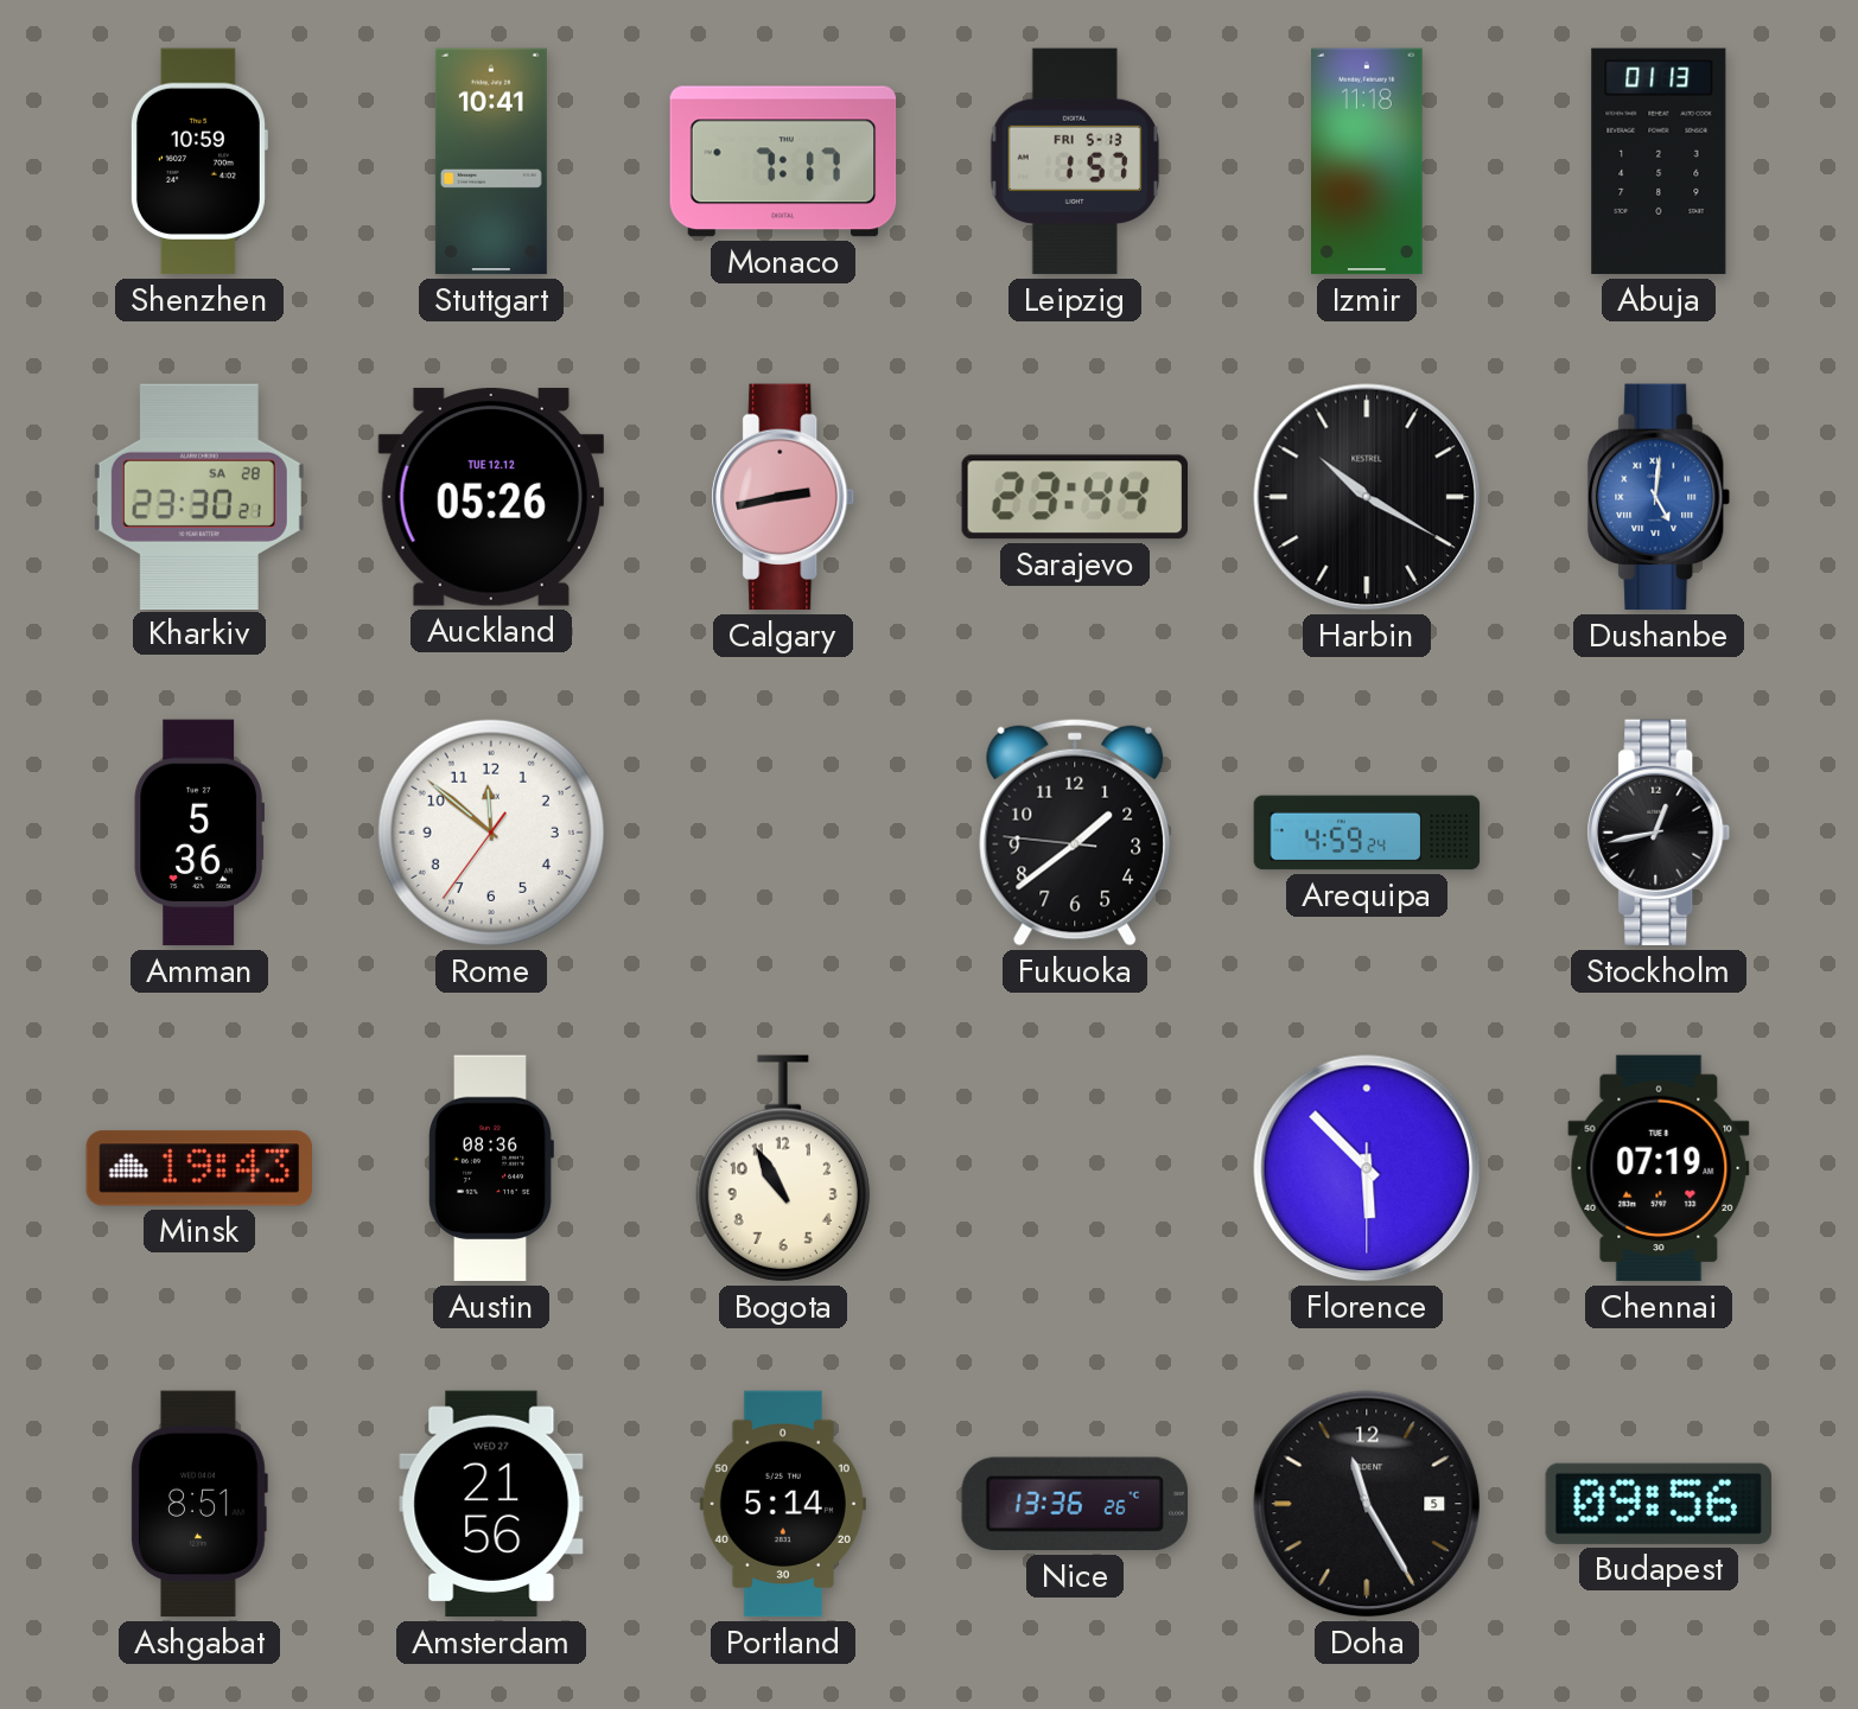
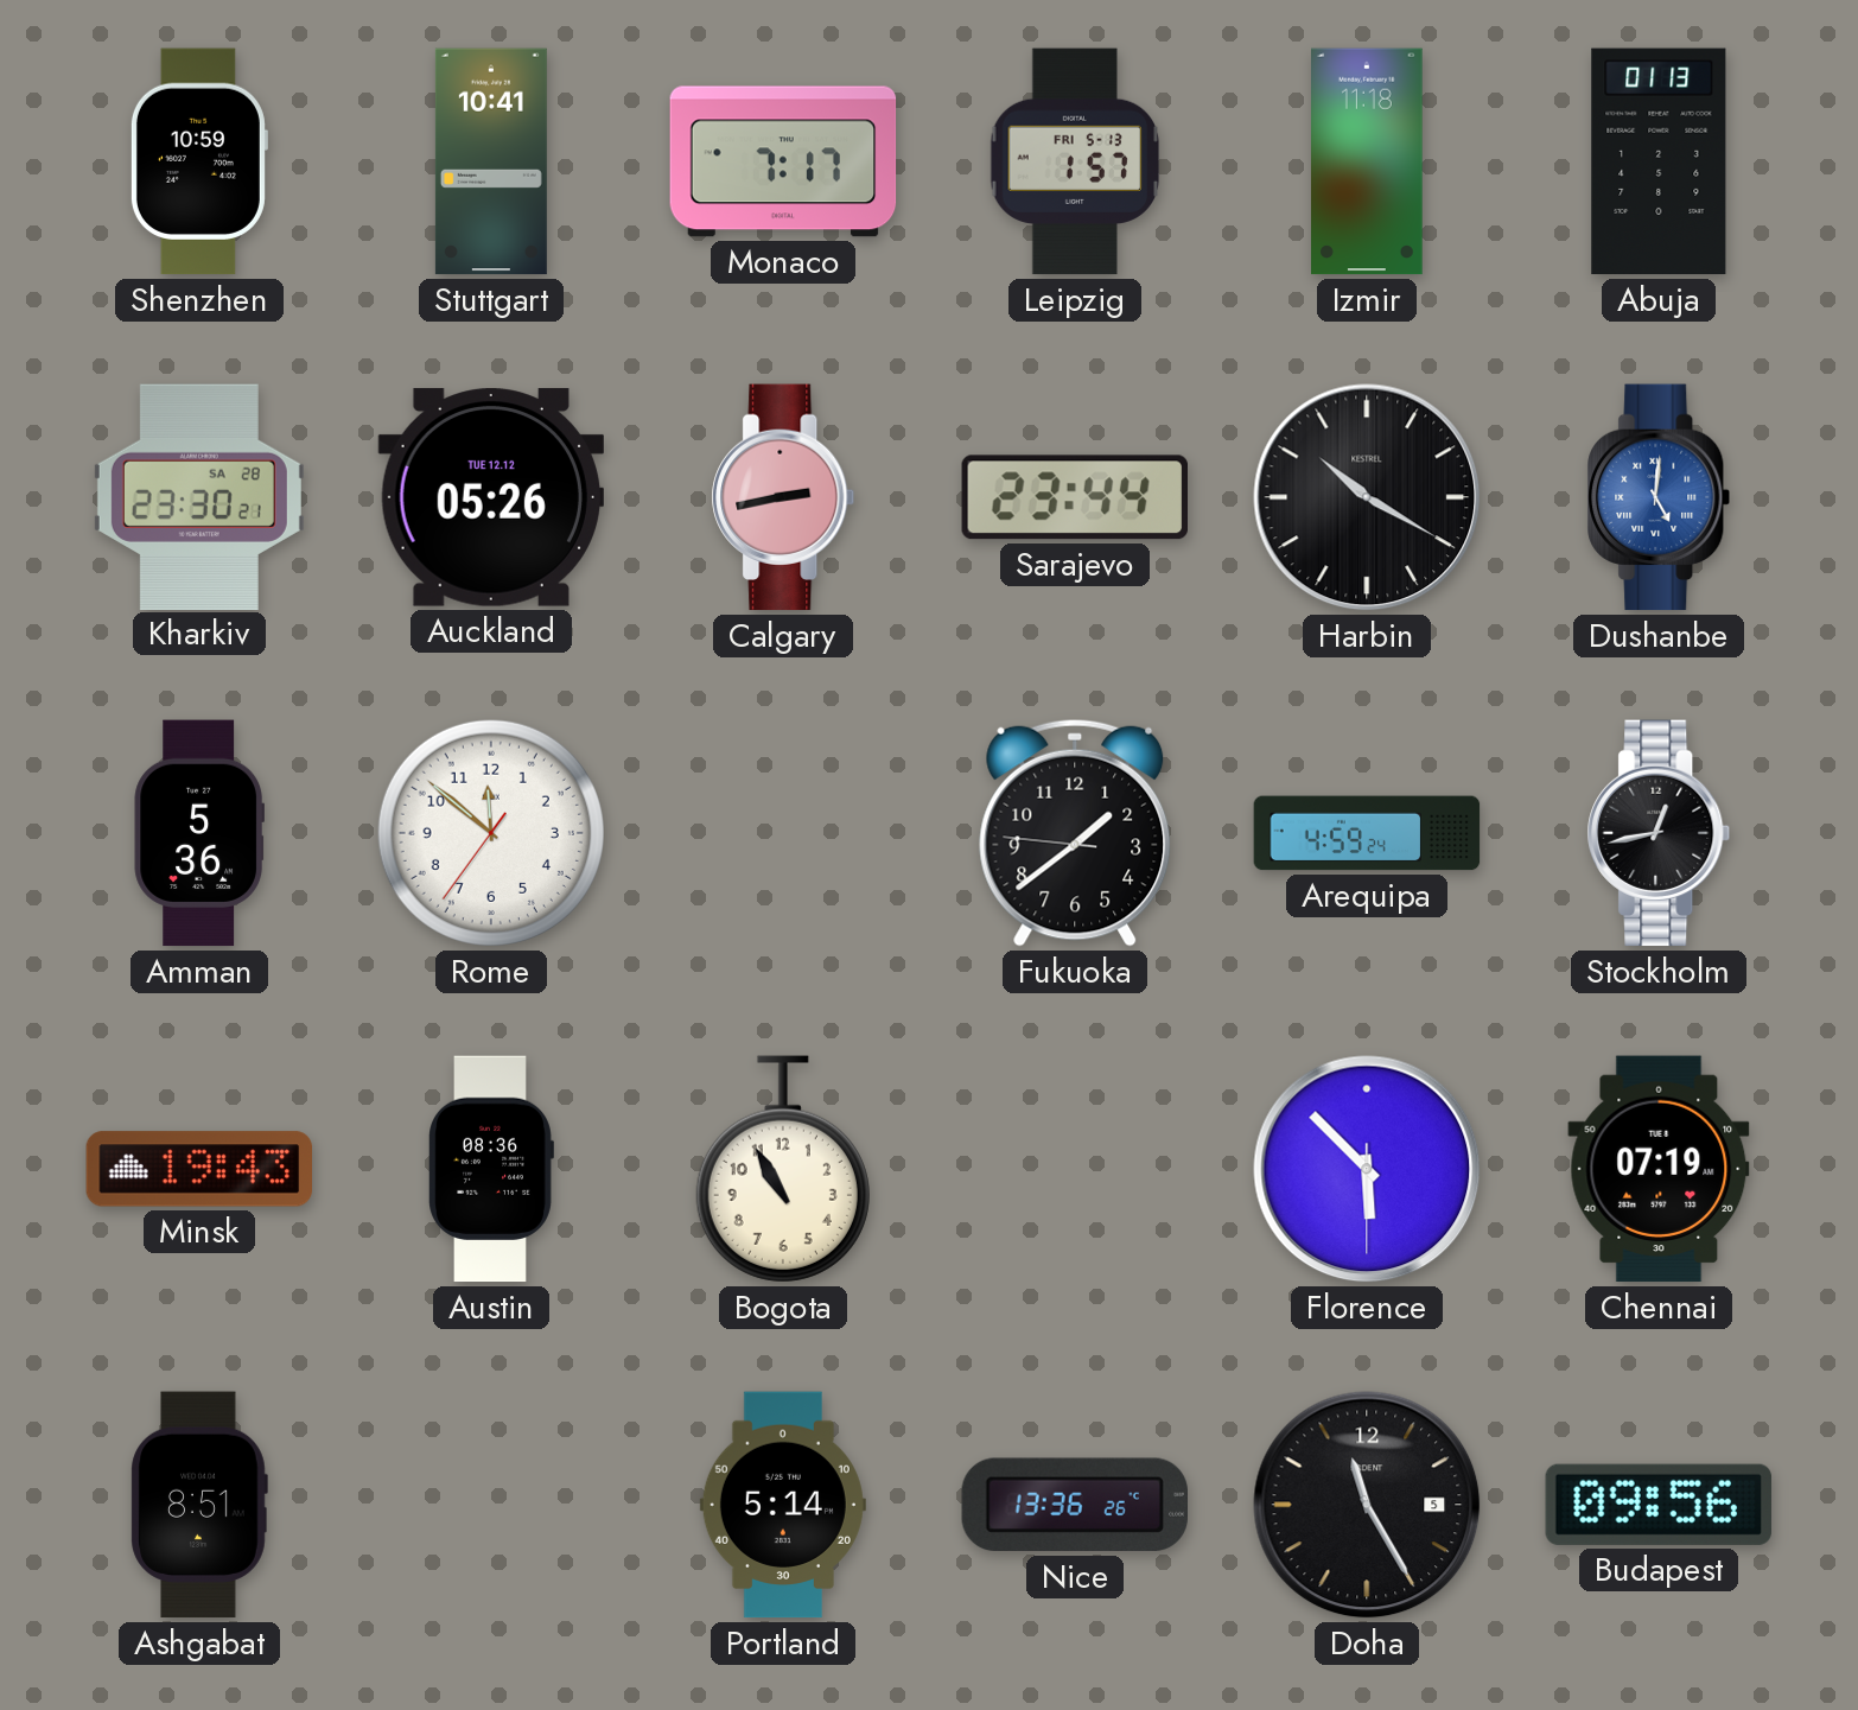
Amsterdam: 21:56 -> none
